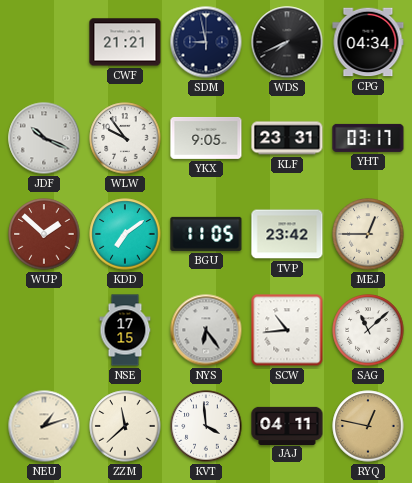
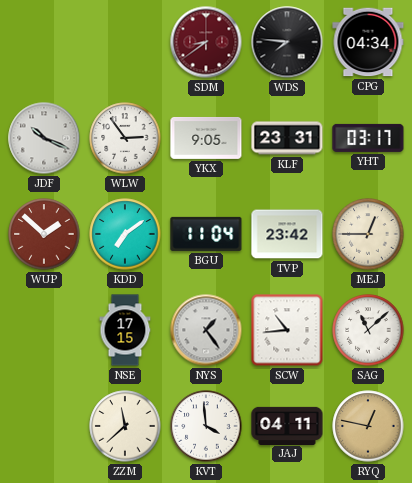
CWF: 21:21 -> none
SDM: 8:58 -> 8:39
SDM dial: navy -> burgundy
WDS: 7:41 -> 7:46
WLW: 9:54 -> 2:54
BGU: 11:05 -> 11:04
NYS: 6:24 -> 1:24
NEU: 1:12 -> none
